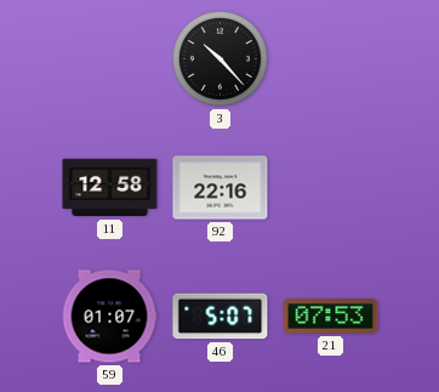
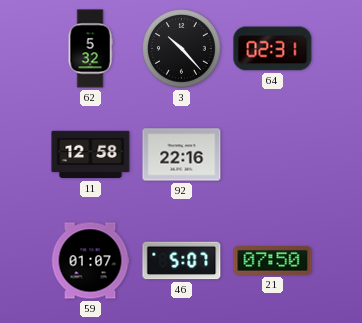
62: none -> 5:32
64: none -> 02:31
21: 07:53 -> 07:50
